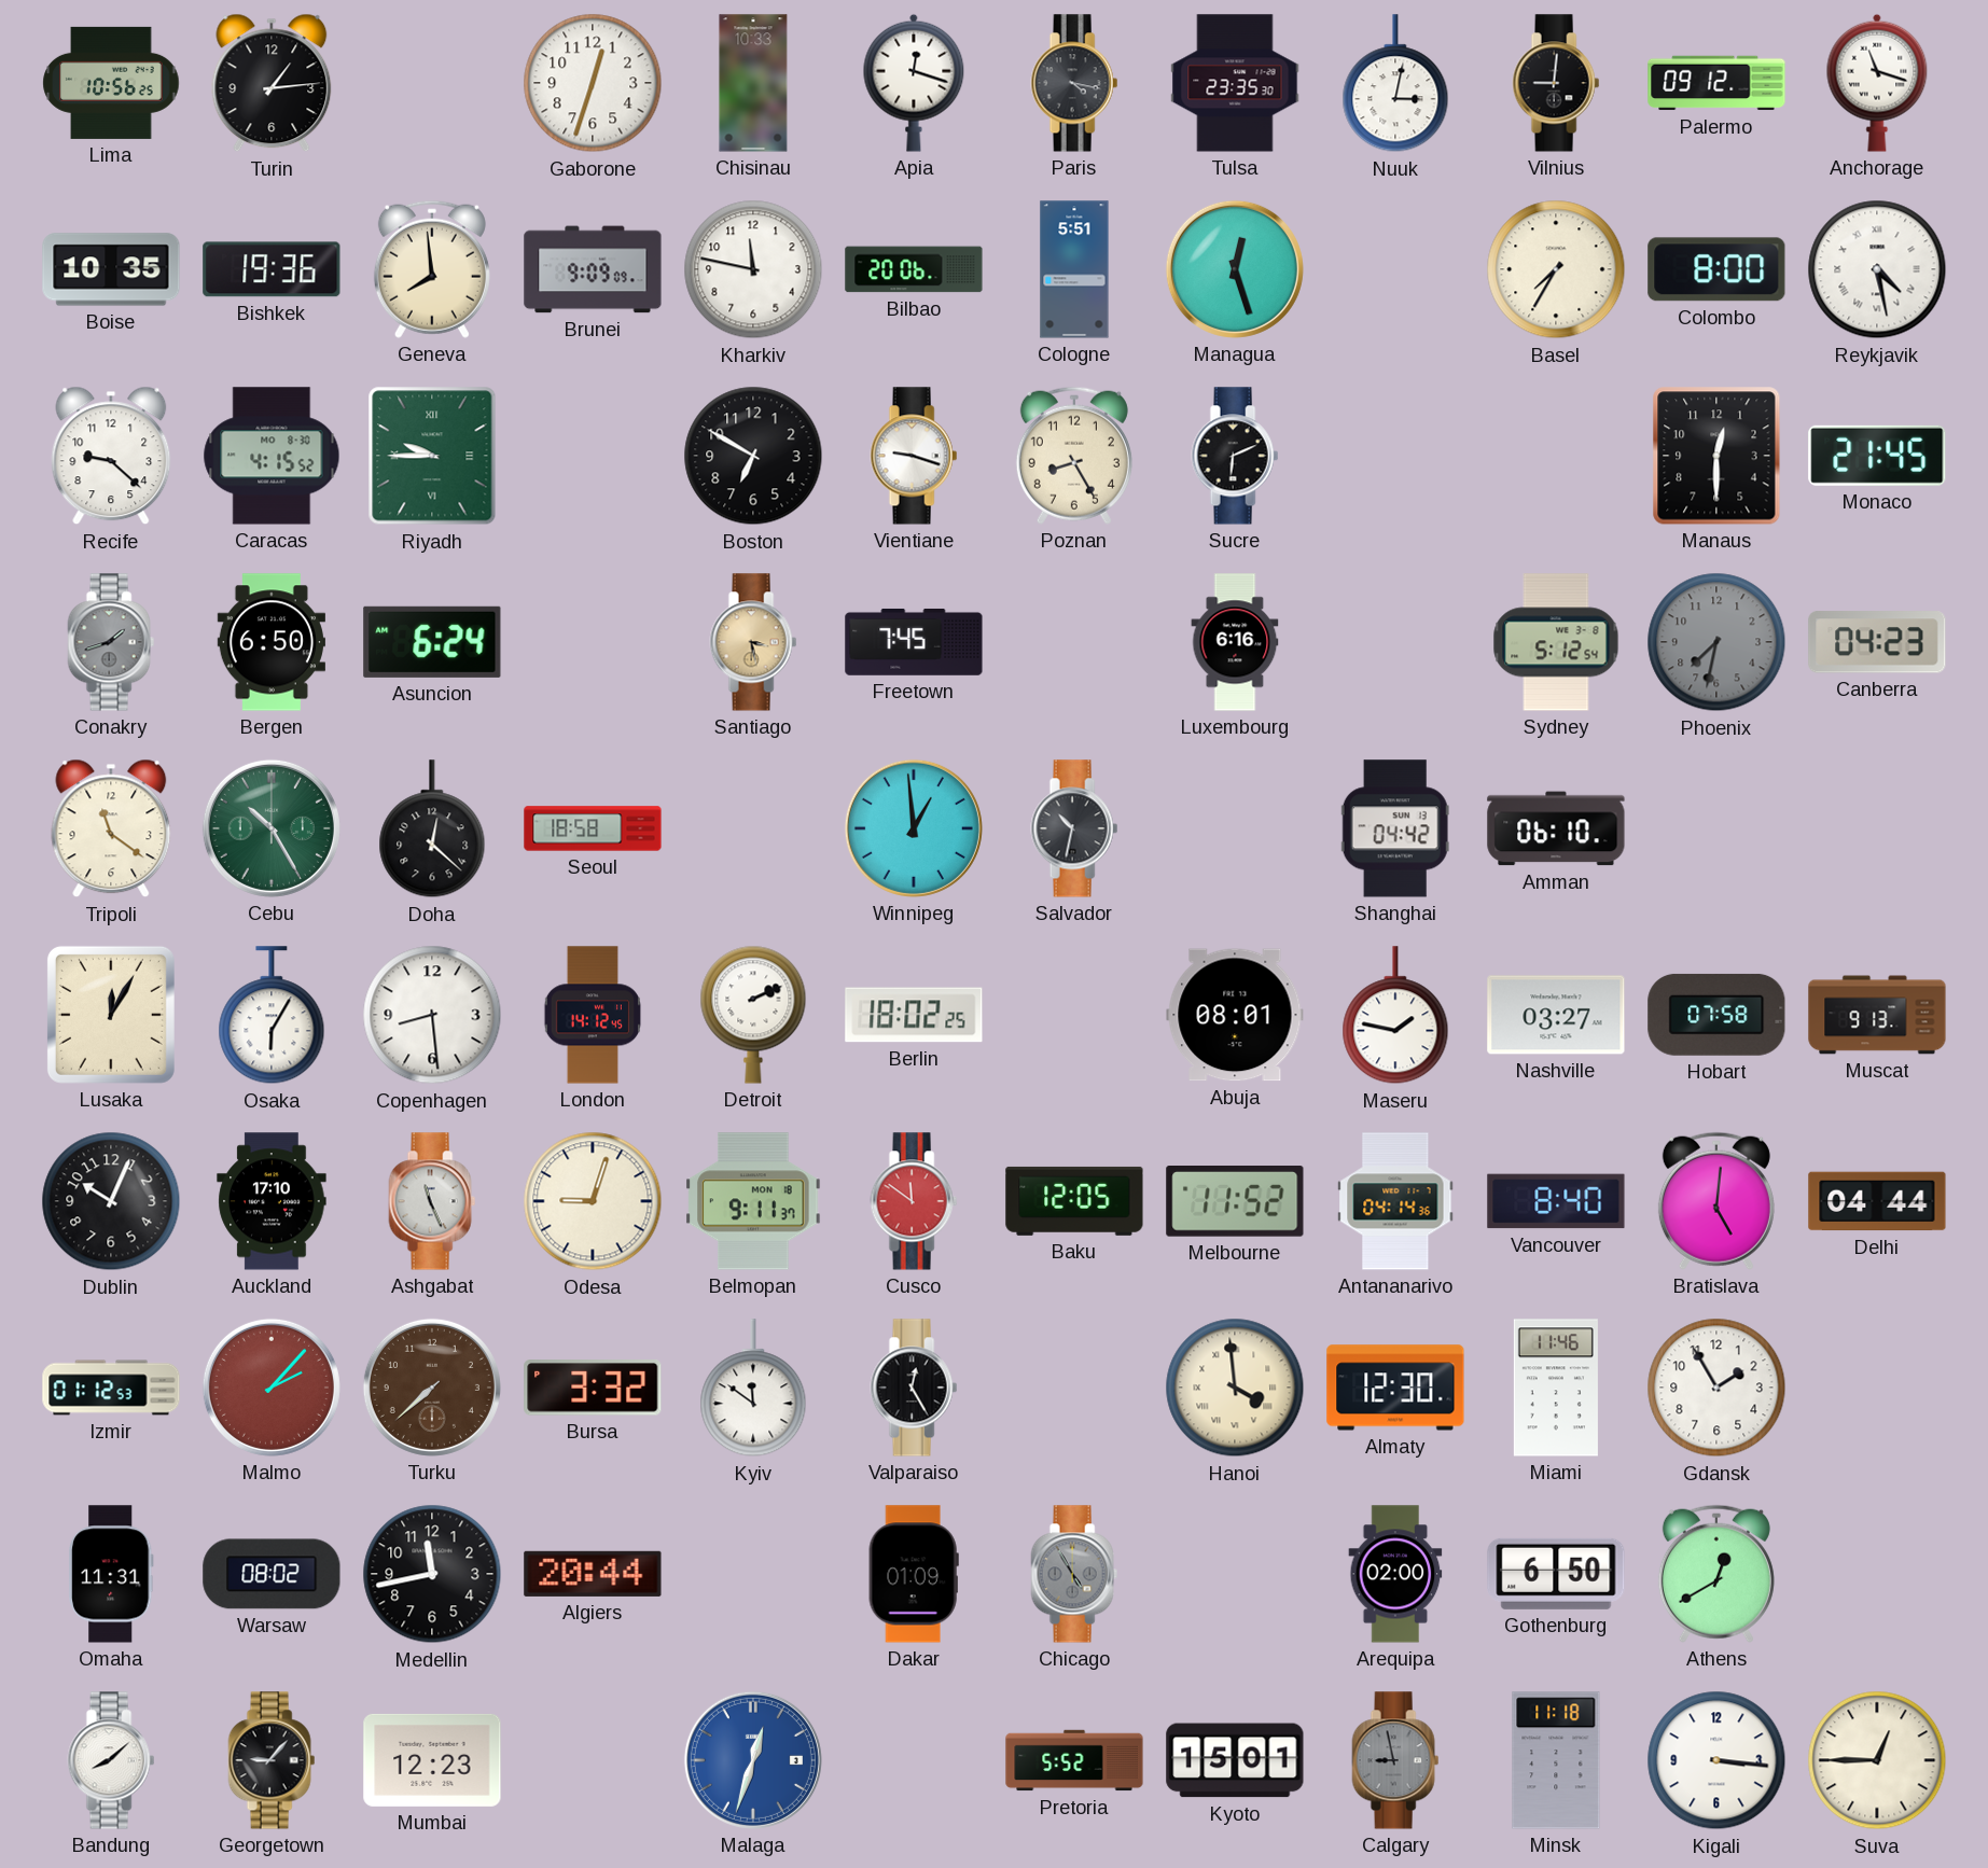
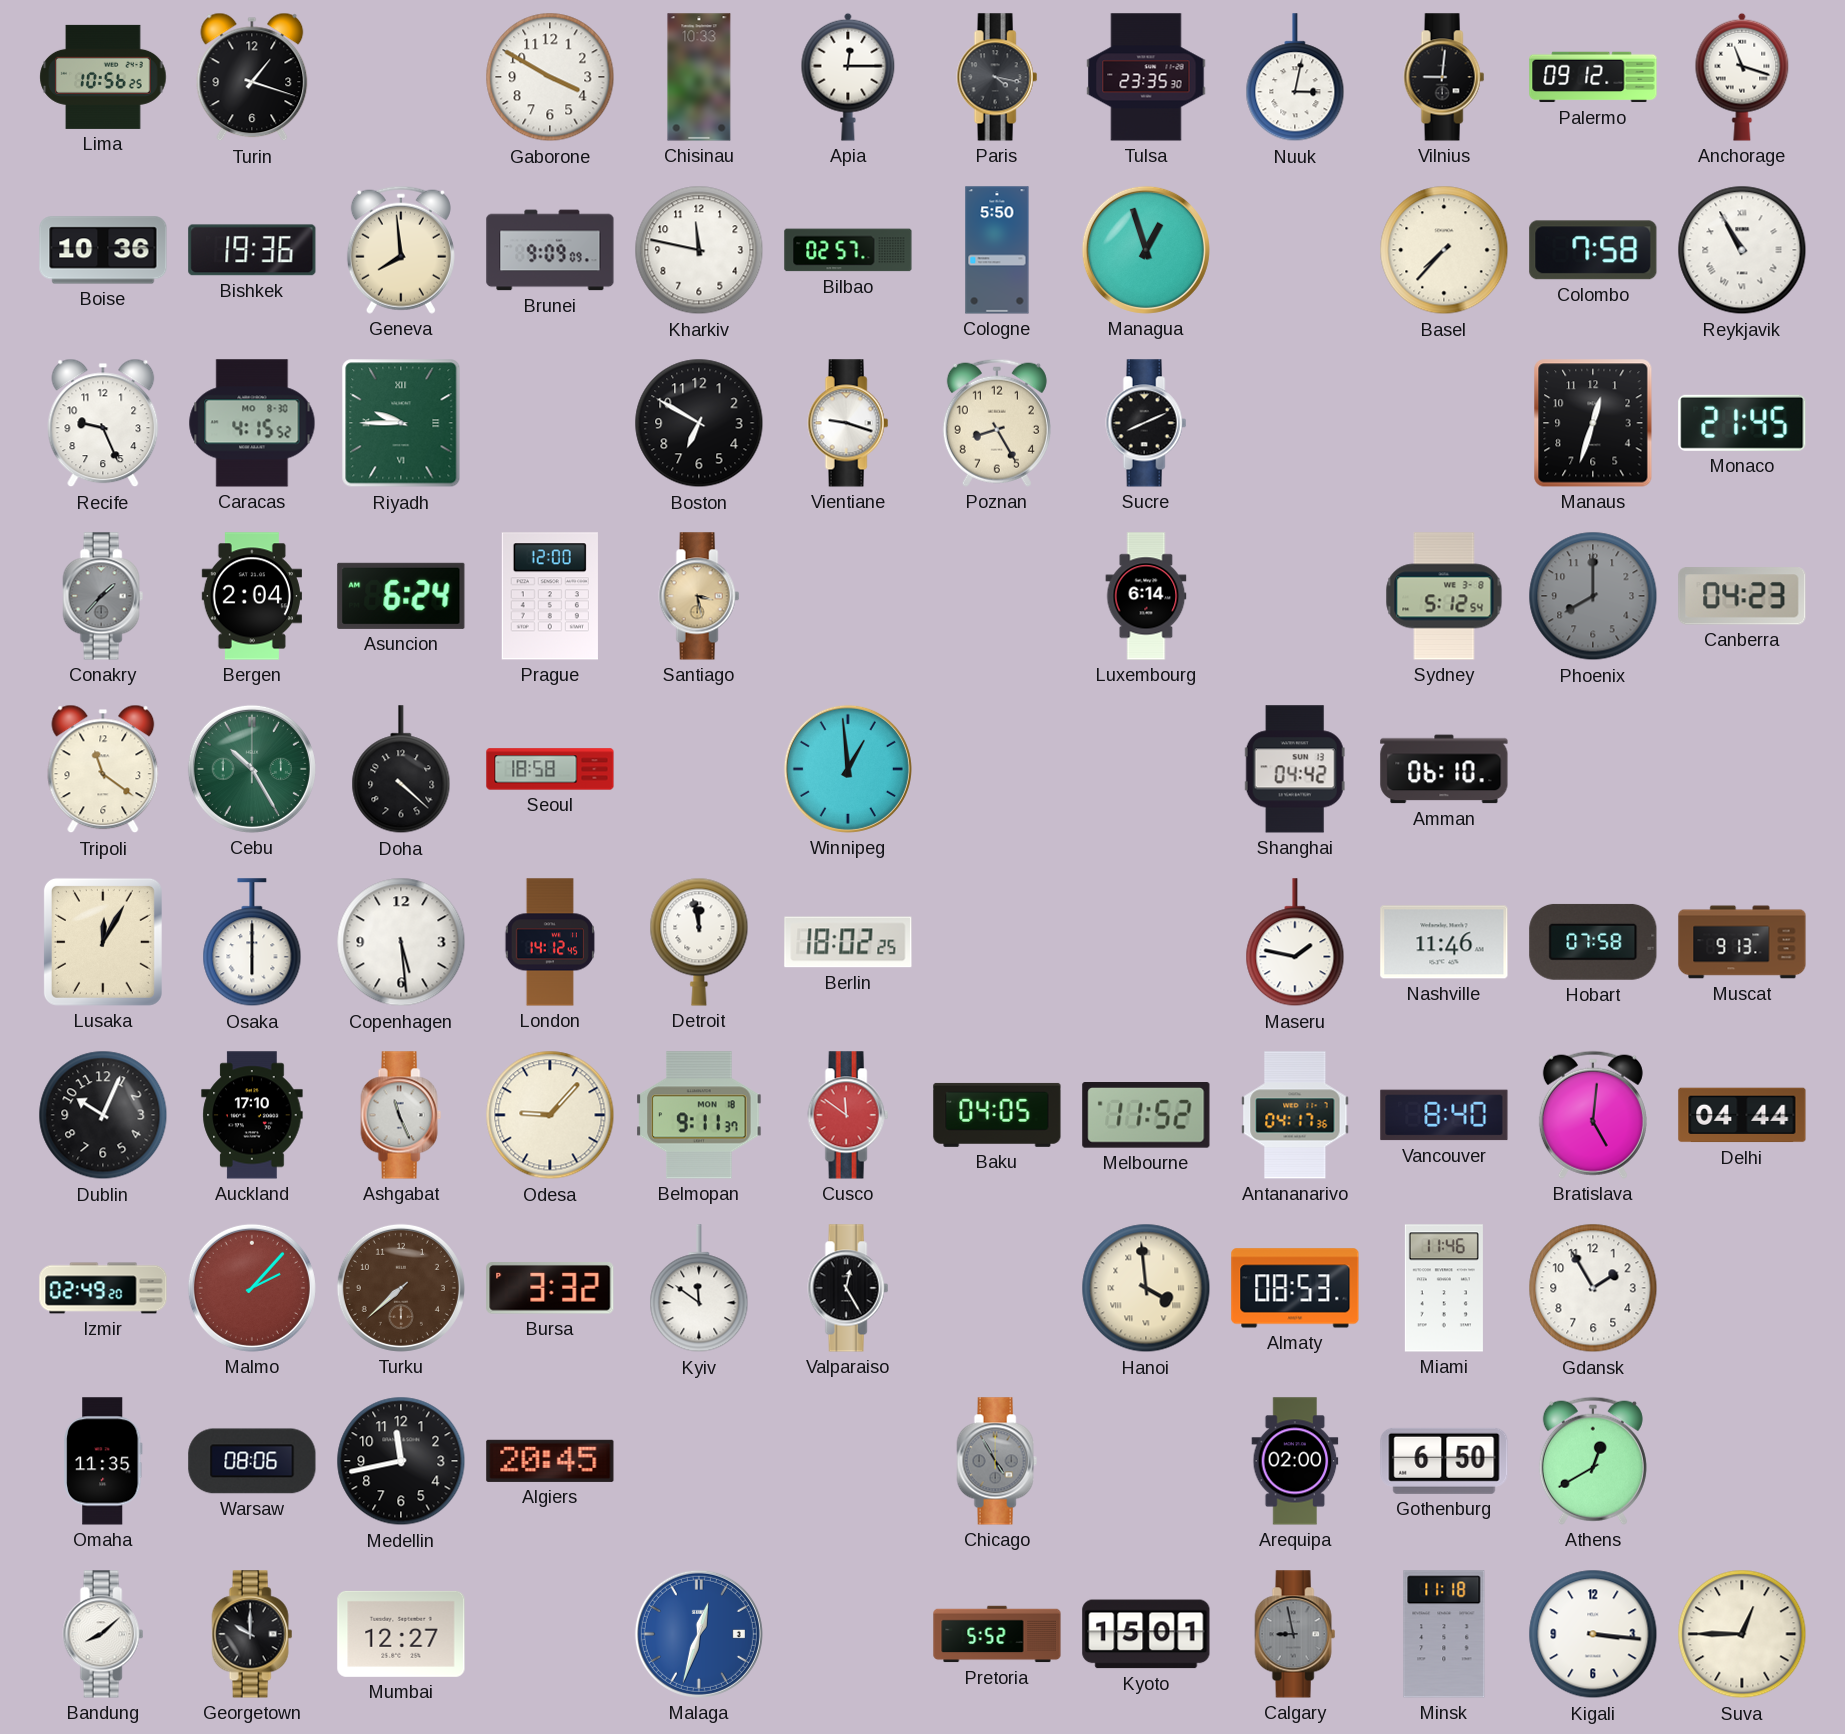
Turin: 1:14 -> 1:18
Gaborone: 12:33 -> 3:50
Apia: 12:18 -> 12:15
Boise: 10:35 -> 10:36
Bilbao: 20:06 -> 02:57
Cologne: 5:51 -> 5:50
Managua: 12:27 -> 12:57
Basel: 7:35 -> 7:37
Colombo: 8:00 -> 7:58
Reykjavik: 4:28 -> 10:55
Recife: 9:22 -> 9:26
Sucre: 6:11 -> 8:11
Manaus: 12:30 -> 12:33
Conakry: 1:42 -> 1:37
Bergen: 6:50 -> 2:04
Prague: none -> 12:00
Freetown: 7:45 -> none
Luxembourg: 6:16 -> 6:14
Phoenix: 7:32 -> 8:00
Doha: 12:22 -> 4:22
Salvador: 10:32 -> none
Osaka: 6:05 -> 6:00
Copenhagen: 8:29 -> 5:29
Detroit: 2:11 -> 11:58
Abuja: 08:01 -> none
Nashville: 03:27 -> 11:46
Odesa: 9:03 -> 9:07
Baku: 12:05 -> 04:05
Antananarivo: 04:14 -> 04:17
Izmir: 01:12 -> 02:49
Almaty: 12:30 -> 08:53
Omaha: 11:31 -> 11:35
Warsaw: 08:02 -> 08:06
Algiers: 20:44 -> 20:45
Dakar: 01:09 -> none
Georgetown: 9:07 -> 10:00
Mumbai: 12:23 -> 12:27
